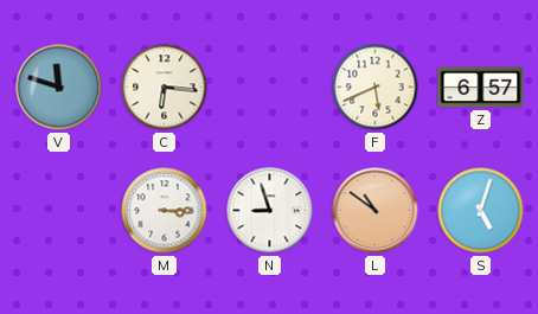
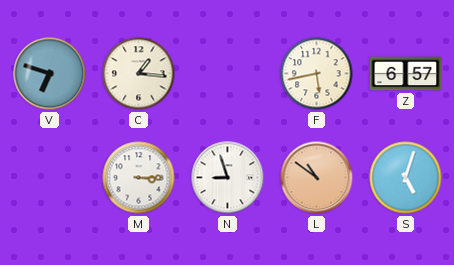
V: 11:48 -> 6:48
C: 6:16 -> 1:16
F: 5:41 -> 5:43
